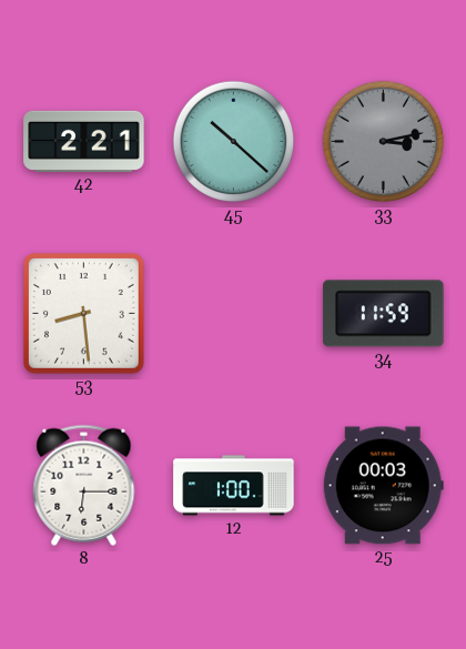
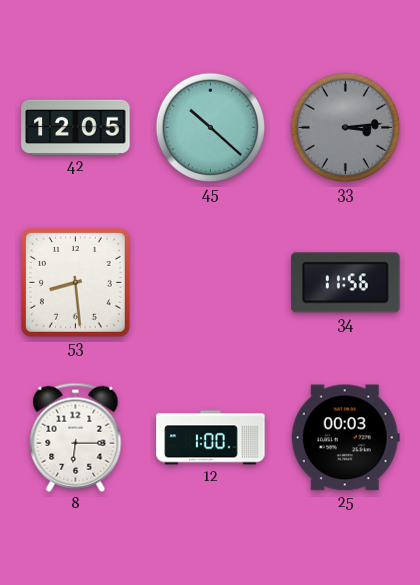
42: 2:21 -> 12:05
33: 3:13 -> 3:14
34: 11:59 -> 11:56
